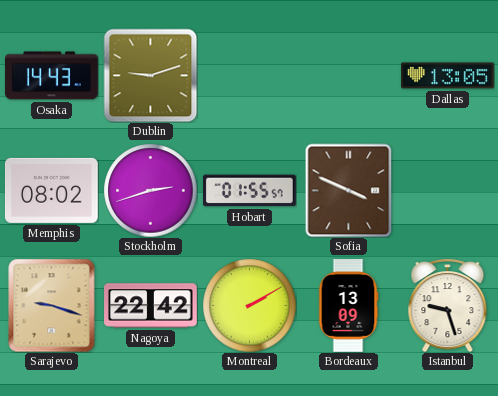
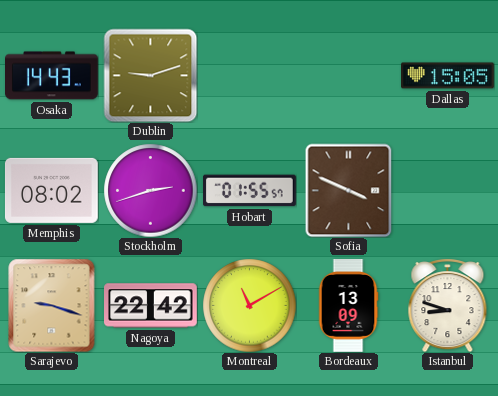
Dallas: 13:05 -> 15:05
Montreal: 2:10 -> 11:10
Istanbul: 9:27 -> 8:48
